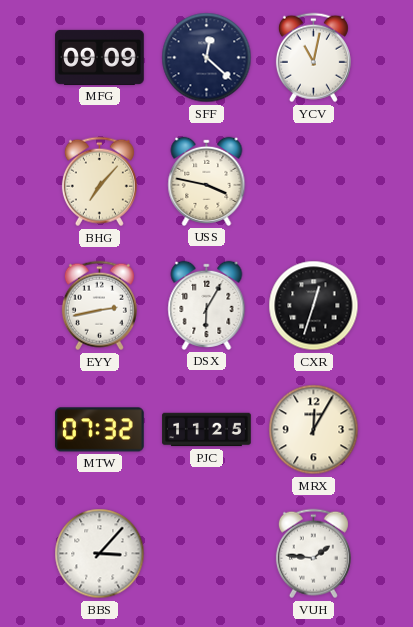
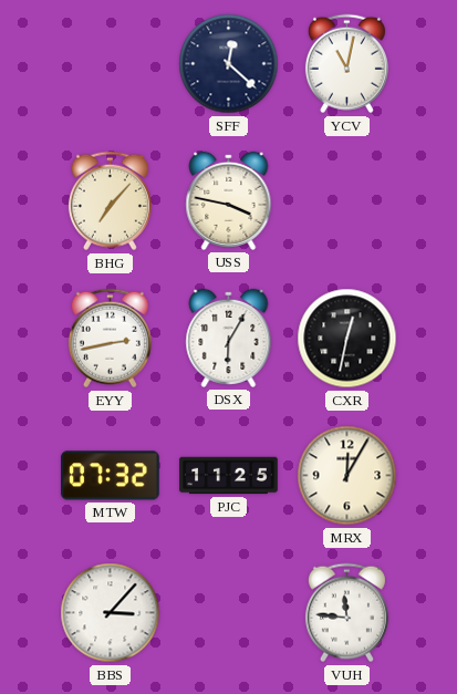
MFG: 09:09 -> none
CXR: 12:33 -> 12:32
VUH: 1:46 -> 11:46
